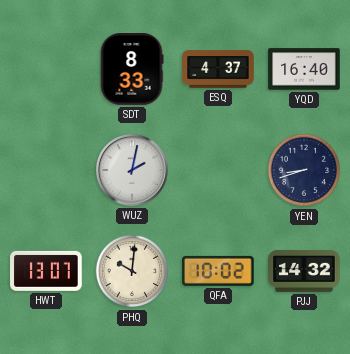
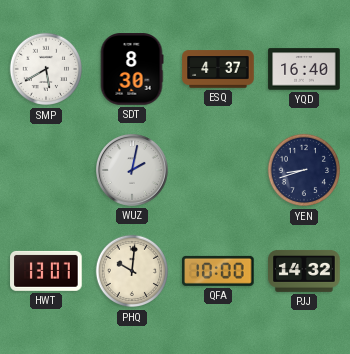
SMP: none -> 5:40
SDT: 8:33 -> 8:30
QFA: 10:02 -> 10:00
